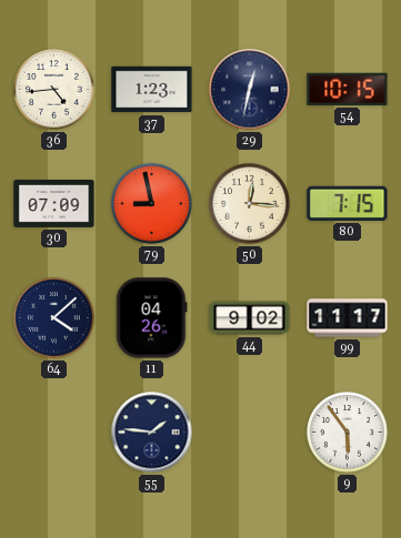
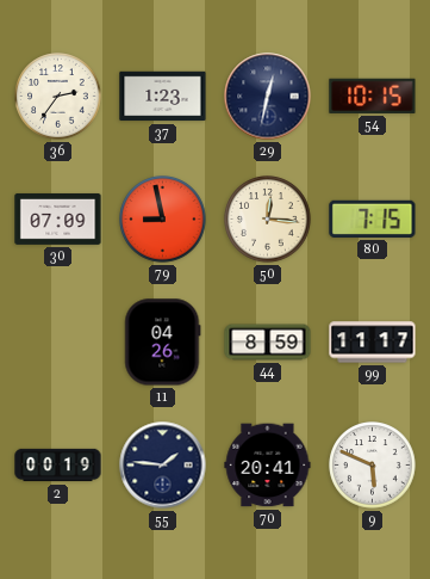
36: 4:44 -> 2:36
64: 4:08 -> none
44: 9:02 -> 8:59
2: none -> 00:19
70: none -> 20:41
9: 5:54 -> 5:49
